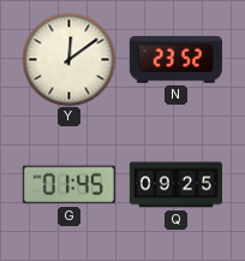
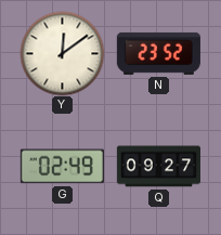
G: 01:45 -> 02:49
Q: 09:25 -> 09:27
